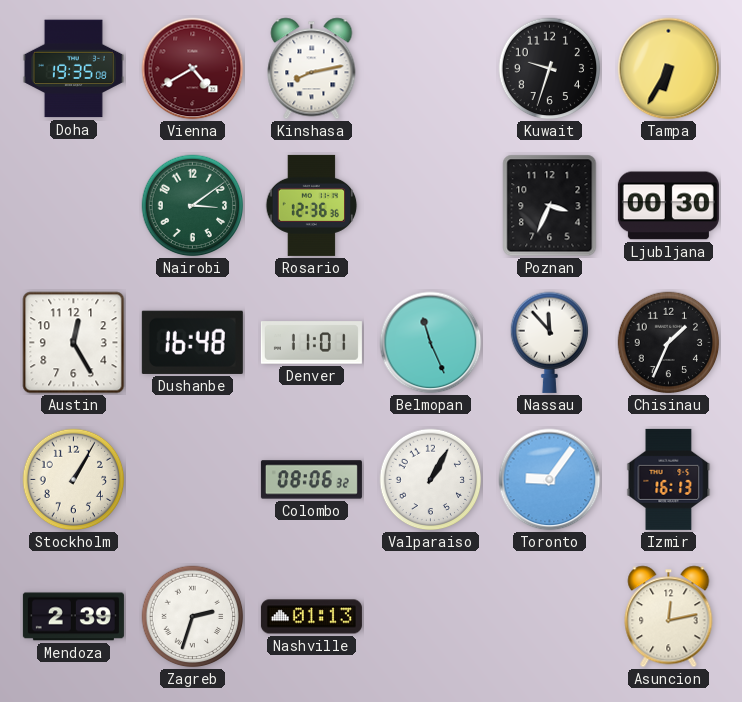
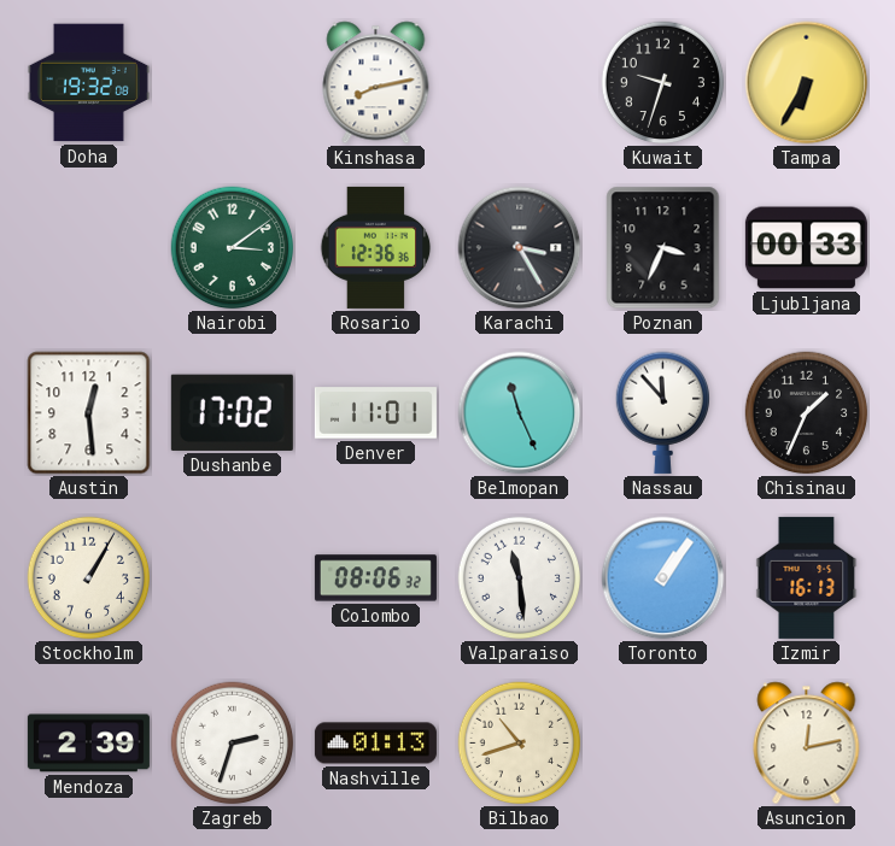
Doha: 19:35 -> 19:32
Vienna: 4:40 -> none
Karachi: none -> 3:25
Ljubljana: 00:30 -> 00:33
Austin: 12:25 -> 12:29
Dushanbe: 16:48 -> 17:02
Valparaiso: 1:05 -> 11:29
Toronto: 9:06 -> 1:06
Bilbao: none -> 10:42
